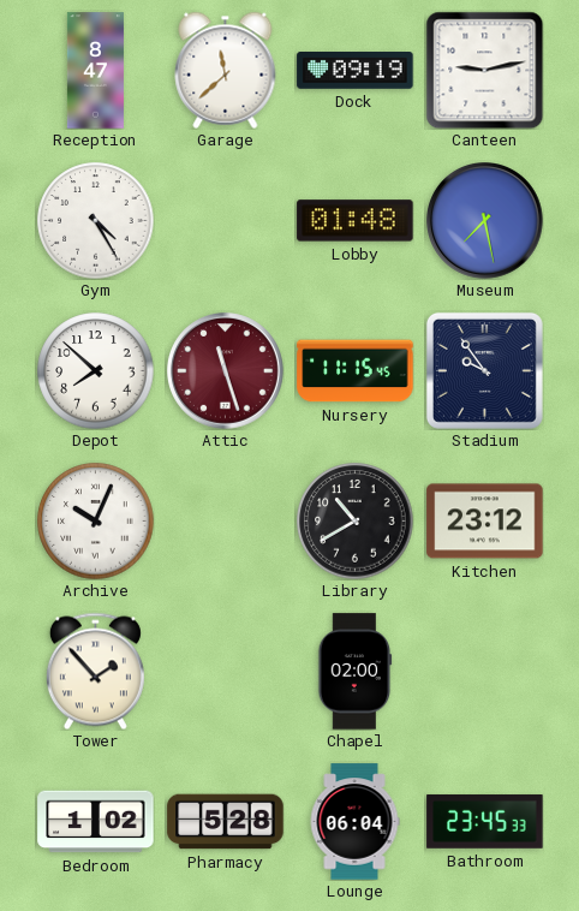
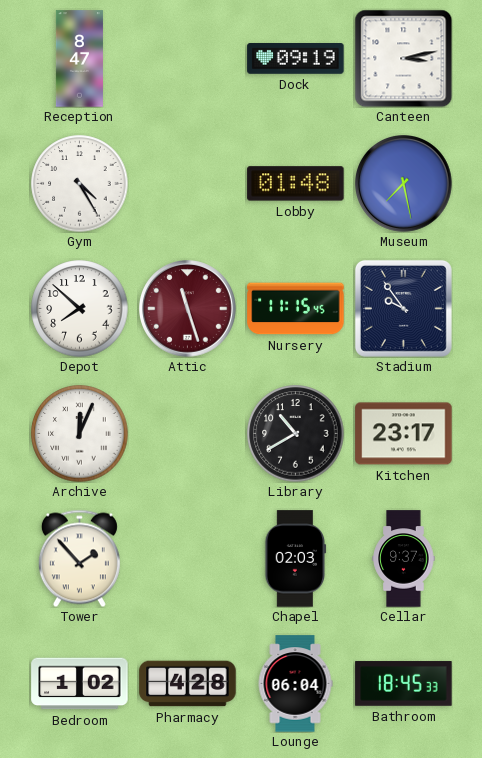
Garage: 11:38 -> none
Canteen: 9:13 -> 3:13
Archive: 10:04 -> 12:04
Kitchen: 23:12 -> 23:17
Chapel: 02:00 -> 02:03
Cellar: none -> 9:37
Pharmacy: 5:28 -> 4:28
Bathroom: 23:45 -> 18:45
